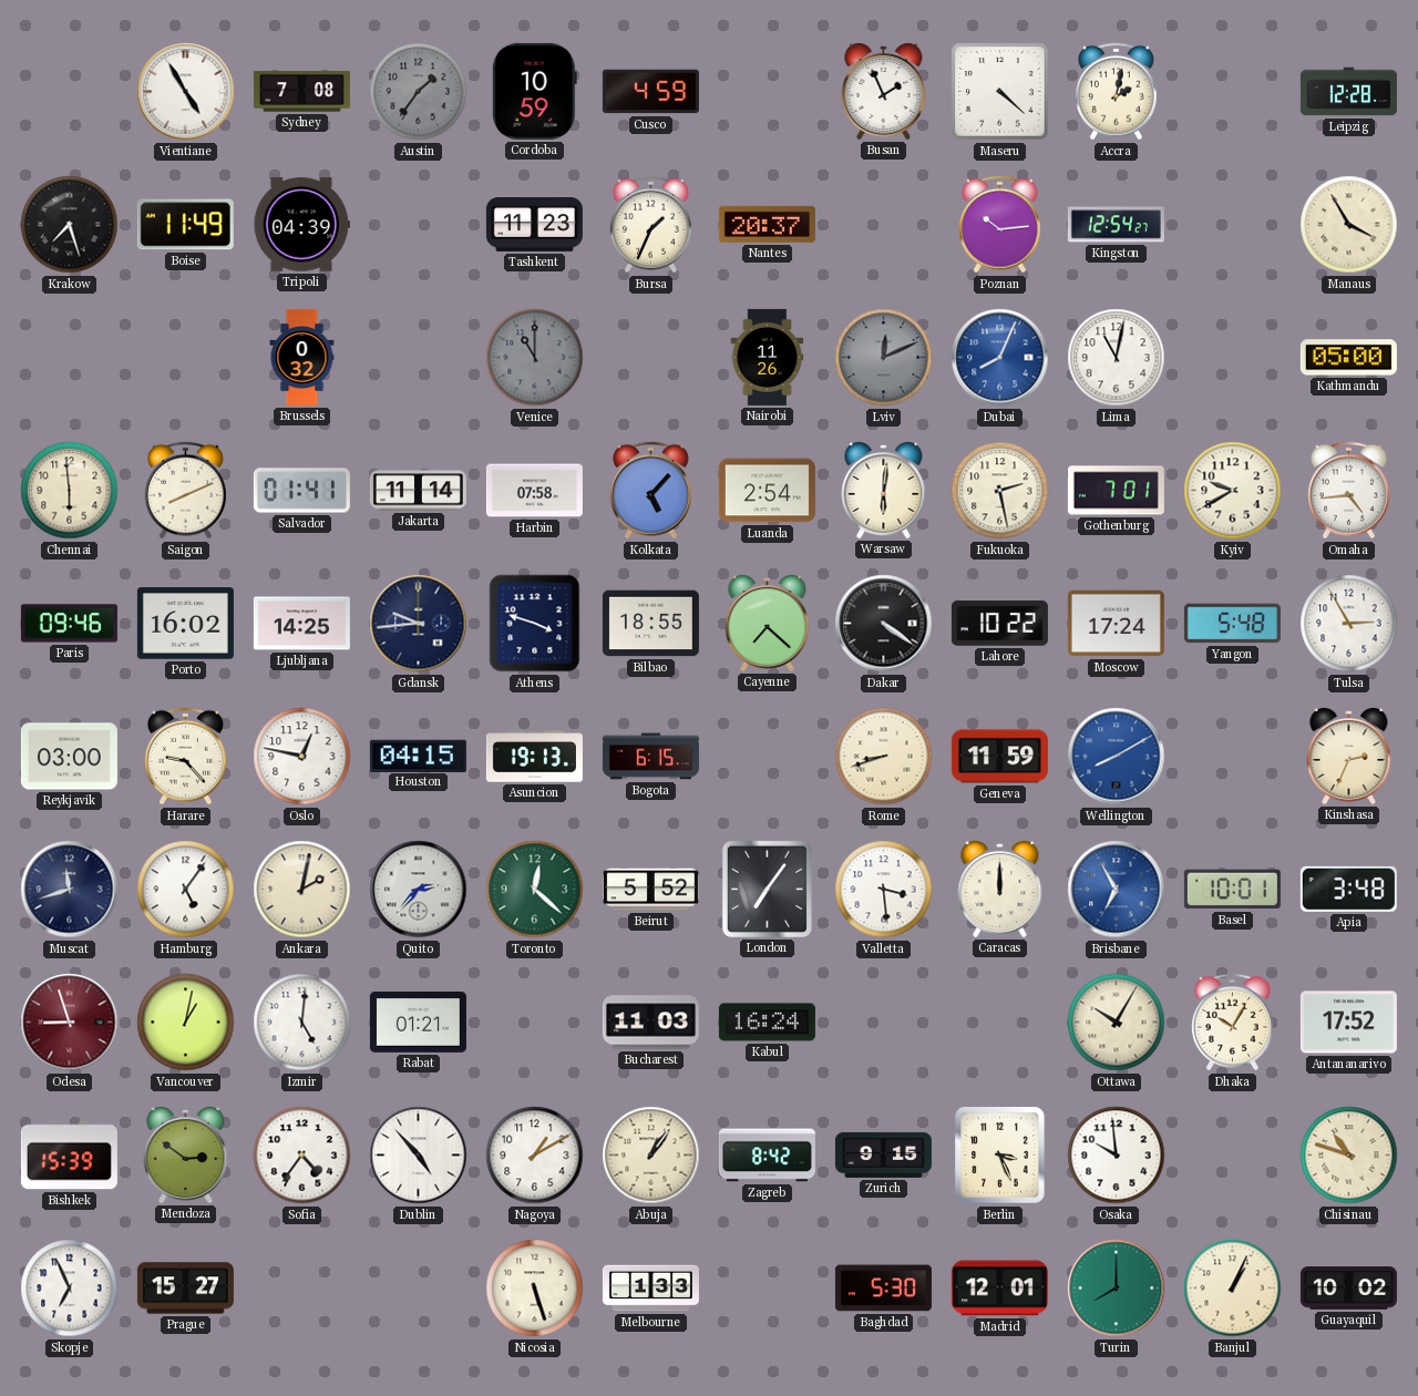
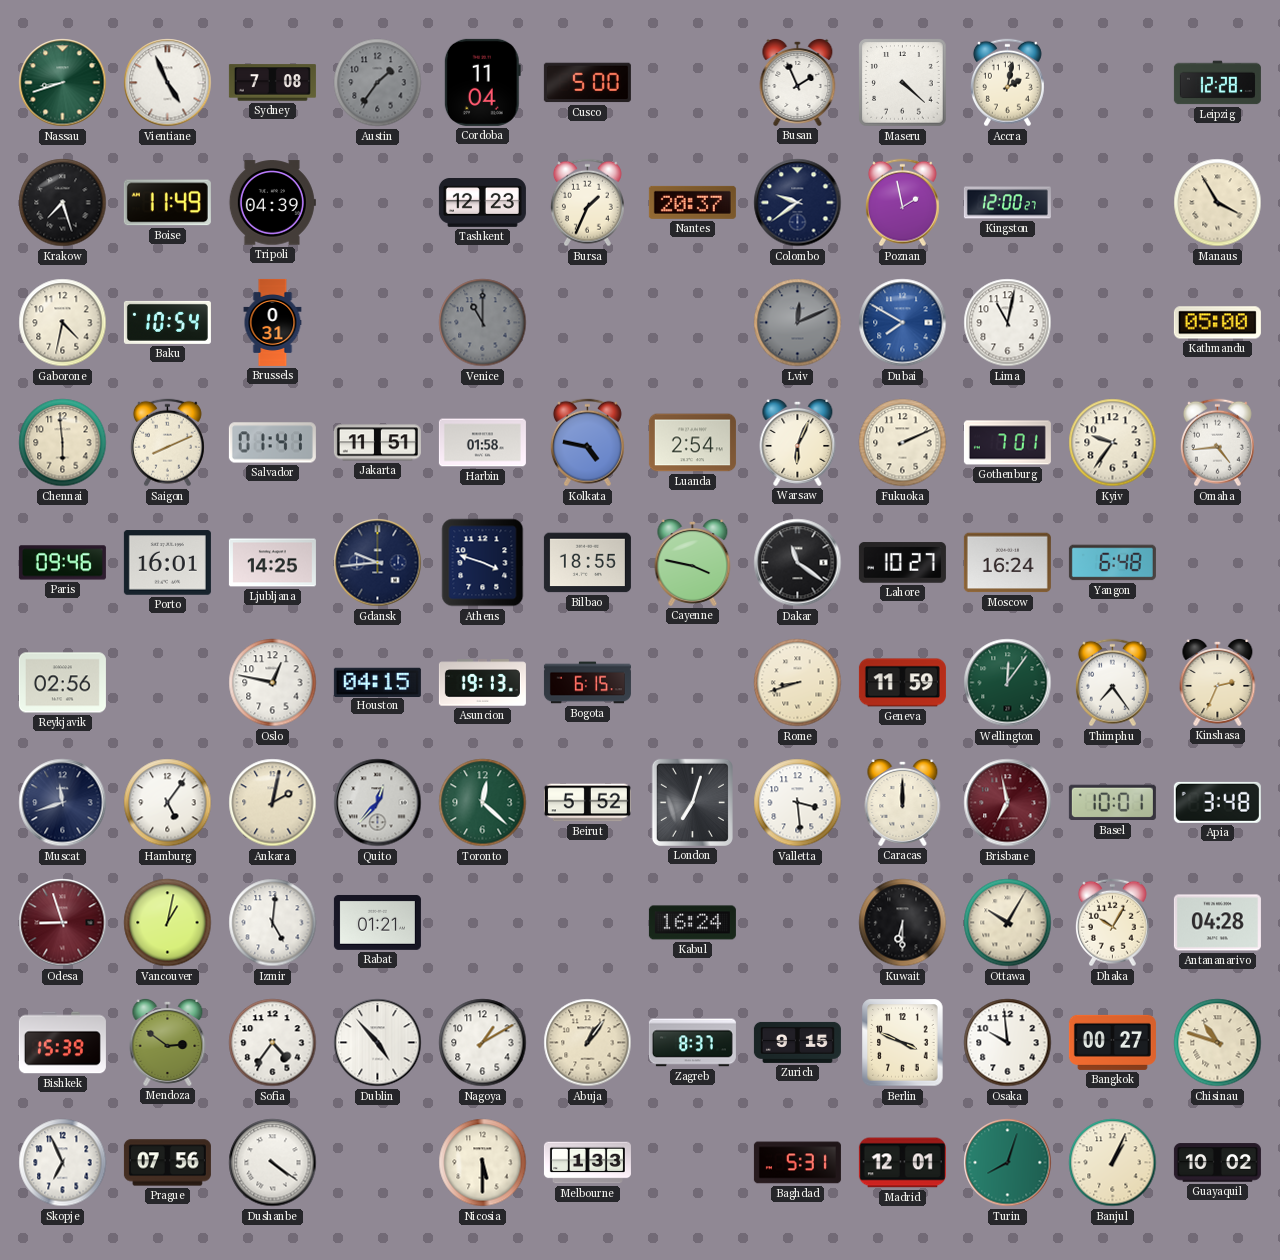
Nassau: none -> 8:42
Vientiane: 4:55 -> 4:56
Cordoba: 10:59 -> 11:04
Cusco: 4:59 -> 5:00
Tashkent: 11:23 -> 12:23
Colombo: none -> 9:39
Poznan: 10:14 -> 1:58
Kingston: 12:54 -> 12:00
Gaborone: none -> 4:32
Baku: none -> 10:54
Brussels: 0:32 -> 0:31
Nairobi: 11:26 -> none
Dubai: 8:04 -> 7:50
Jakarta: 11:14 -> 11:51
Harbin: 07:58 -> 01:58
Kolkata: 5:07 -> 4:47
Warsaw: 6:01 -> 6:04
Fukuoka: 2:28 -> 2:11
Kyiv: 9:40 -> 9:36
Porto: 16:02 -> 16:01
Cayenne: 7:22 -> 3:47
Dakar: 4:21 -> 11:21
Lahore: 10:22 -> 10:27
Moscow: 17:24 -> 16:24
Yangon: 5:48 -> 6:48
Tulsa: 2:55 -> none
Reykjavik: 03:00 -> 02:56
Harare: 9:23 -> none
Wellington: 8:10 -> 12:06
Wellington dial: blue -> green
Thimphu: none -> 7:24
Quito: 2:37 -> 12:37
London: 7:06 -> 7:03
Brisbane: 6:55 -> 6:58
Brisbane dial: blue -> burgundy
Bucharest: 11:03 -> none
Kuwait: none -> 6:30
Antananarivo: 17:52 -> 04:28
Zagreb: 8:42 -> 8:37
Berlin: 3:26 -> 3:49
Bangkok: none -> 00:27
Prague: 15:27 -> 07:56
Dushanbe: none -> 4:21
Nicosia: 5:27 -> 5:30
Baghdad: 5:30 -> 5:31
Turin: 8:00 -> 8:03
